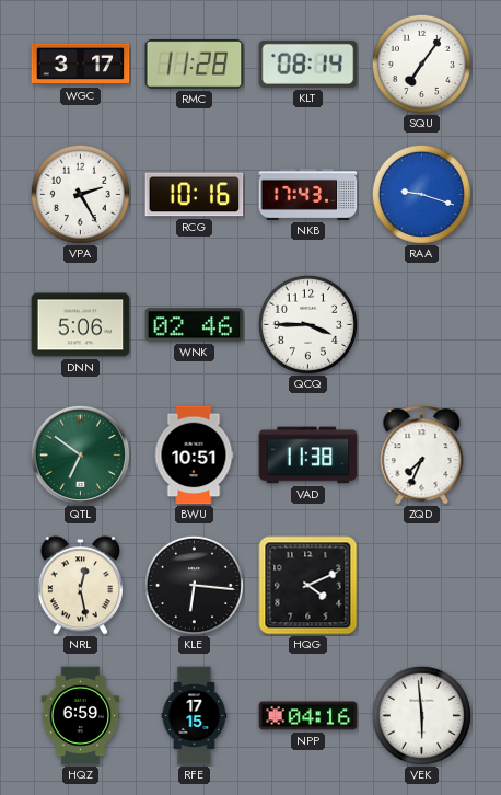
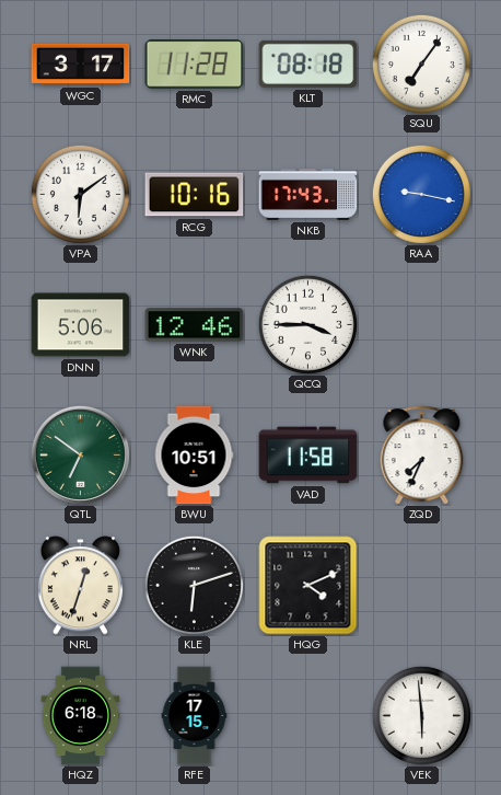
KLT: 08:14 -> 08:18
VPA: 2:25 -> 6:09
RAA: 9:18 -> 9:17
WNK: 02:46 -> 12:46
VAD: 11:38 -> 11:58
NRL: 12:28 -> 12:33
KLE: 6:16 -> 6:12
HQZ: 6:59 -> 6:18
NPP: 04:16 -> none
